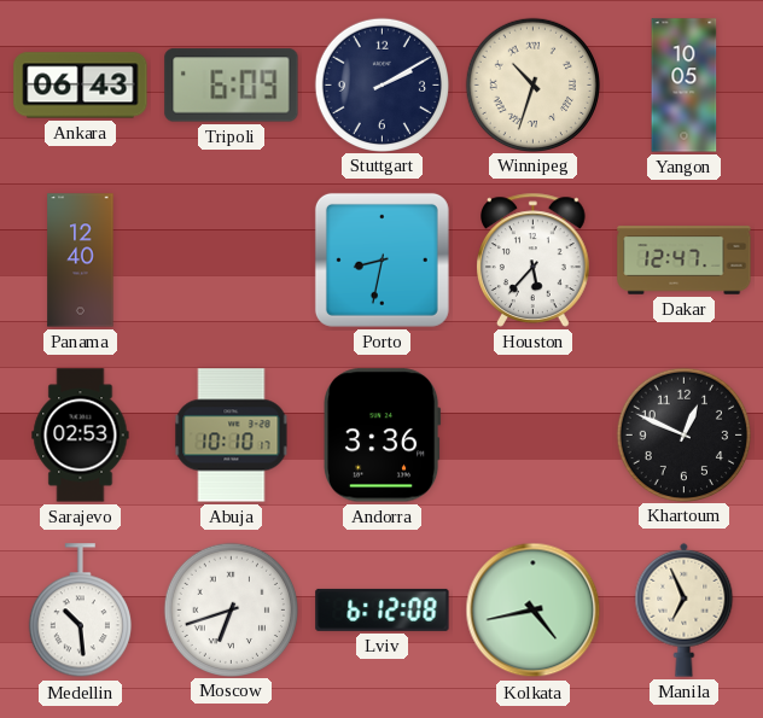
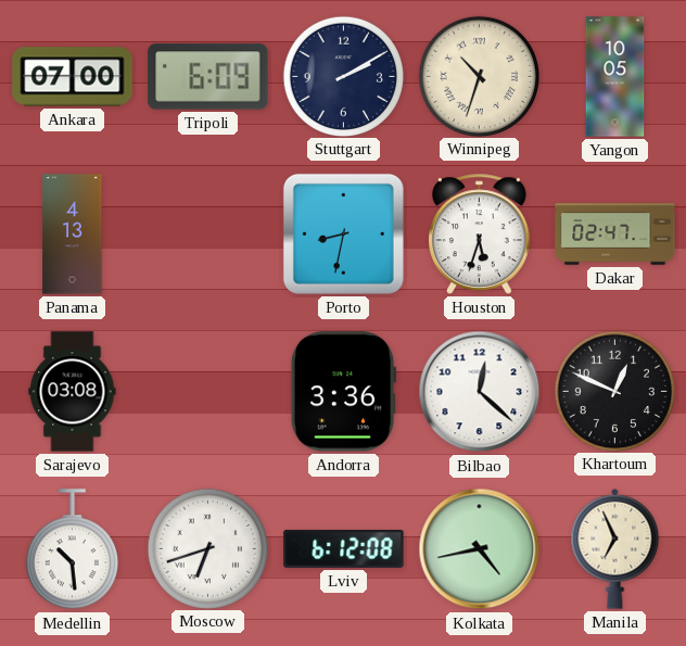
Ankara: 06:43 -> 07:00
Panama: 12:40 -> 4:13
Houston: 5:37 -> 5:33
Dakar: 12:47 -> 02:47
Sarajevo: 02:53 -> 03:08
Abuja: 10:10 -> none
Bilbao: none -> 12:22
